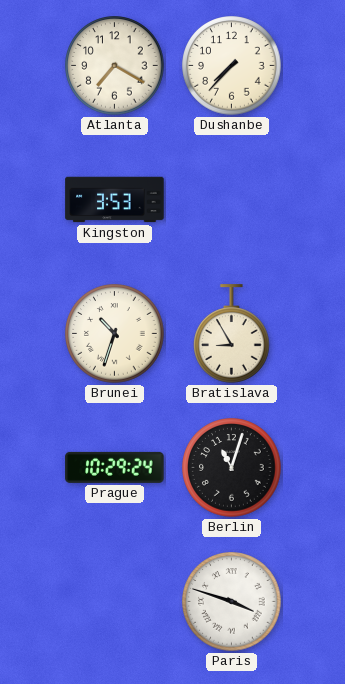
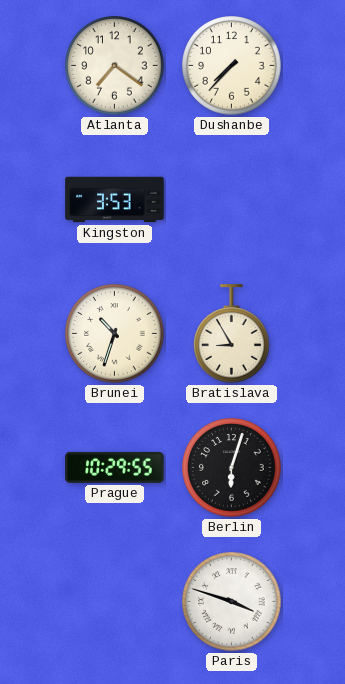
Atlanta: 7:20 -> 7:21
Prague: 10:29:24 -> 10:29:55
Berlin: 11:03 -> 6:03
